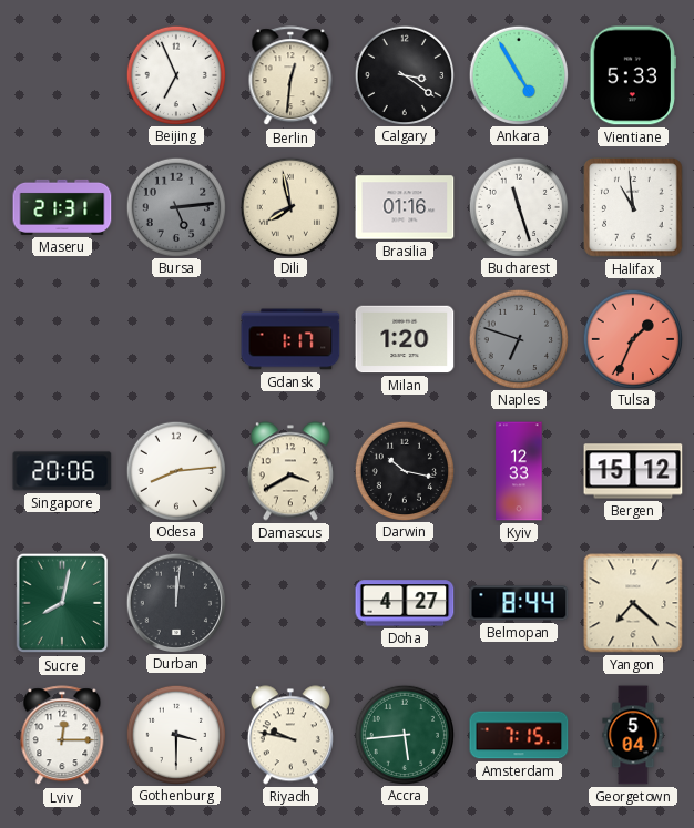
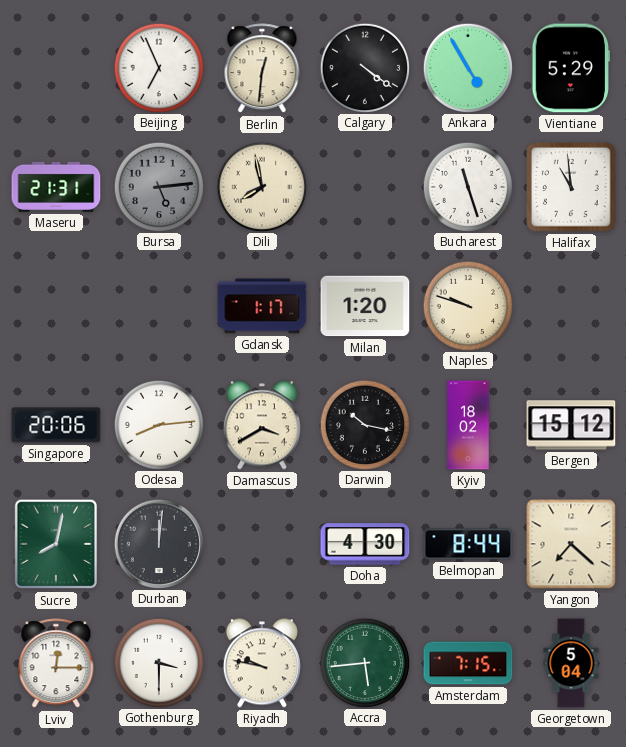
Calgary: 3:21 -> 4:21
Vientiane: 5:33 -> 5:29
Brasilia: 01:16 -> none
Naples: 6:48 -> 9:48
Naples dial: grey -> cream
Tulsa: 1:34 -> none
Kyiv: 12:33 -> 18:02
Doha: 4:27 -> 4:30
